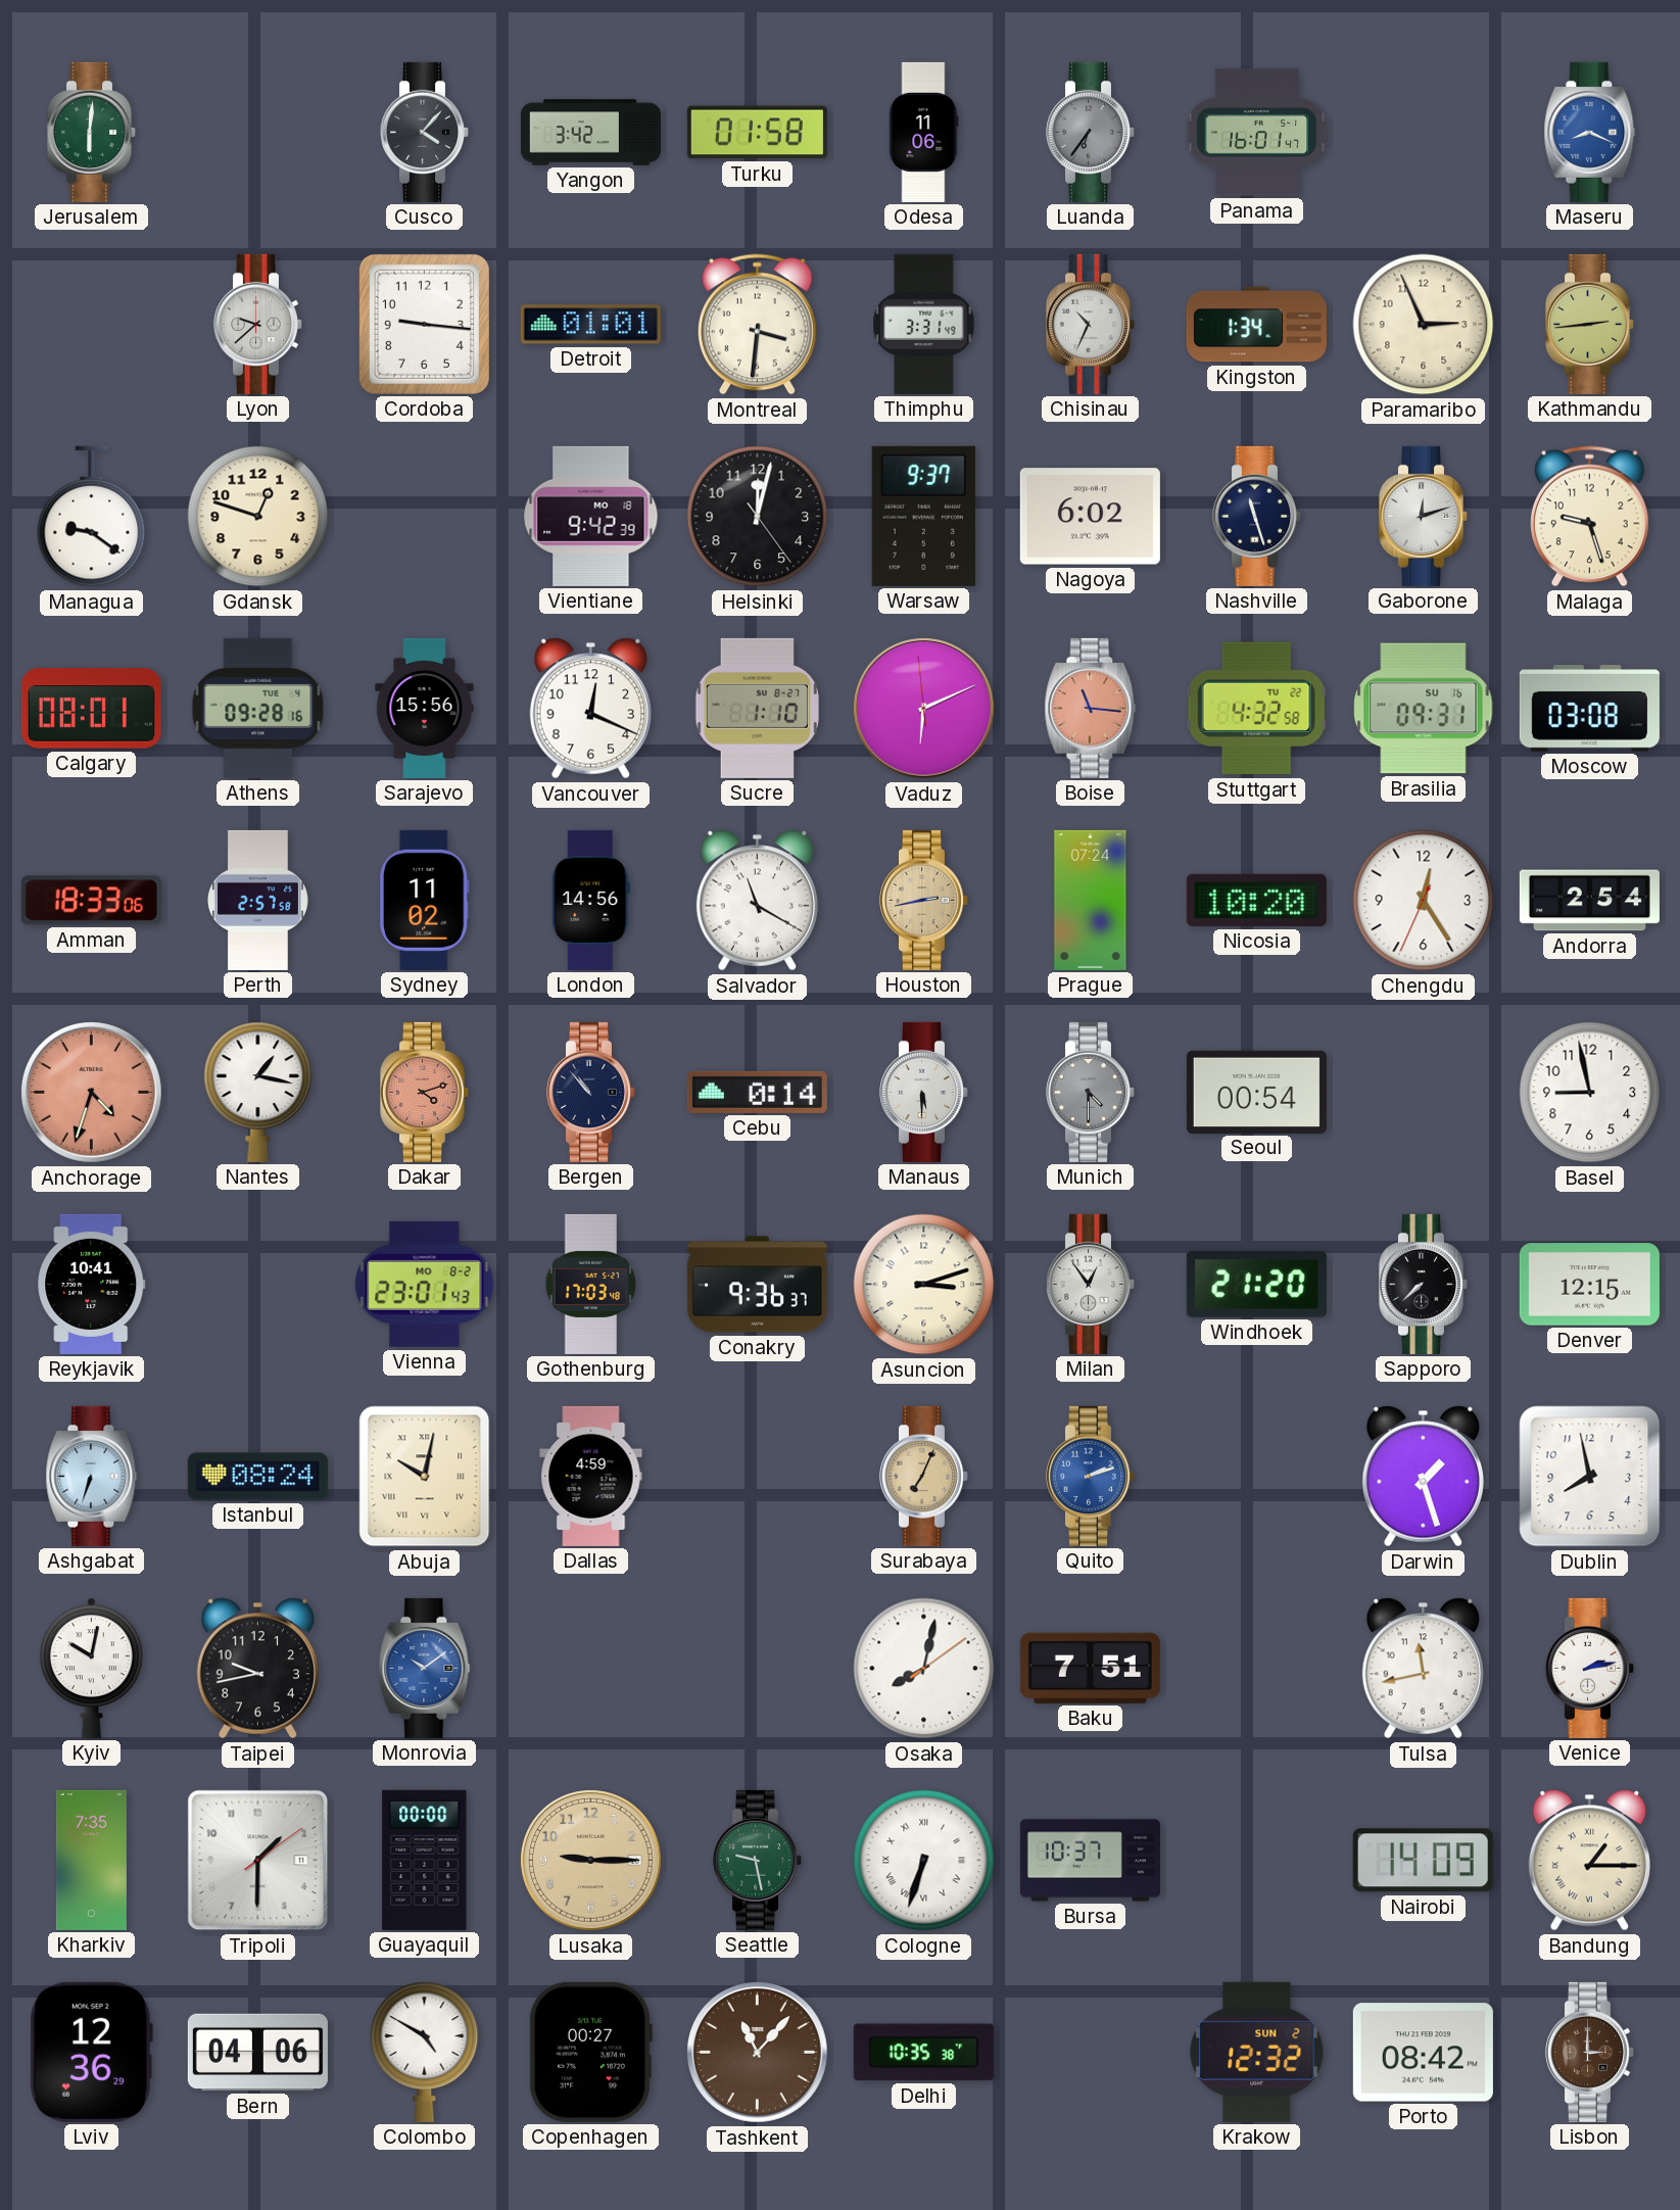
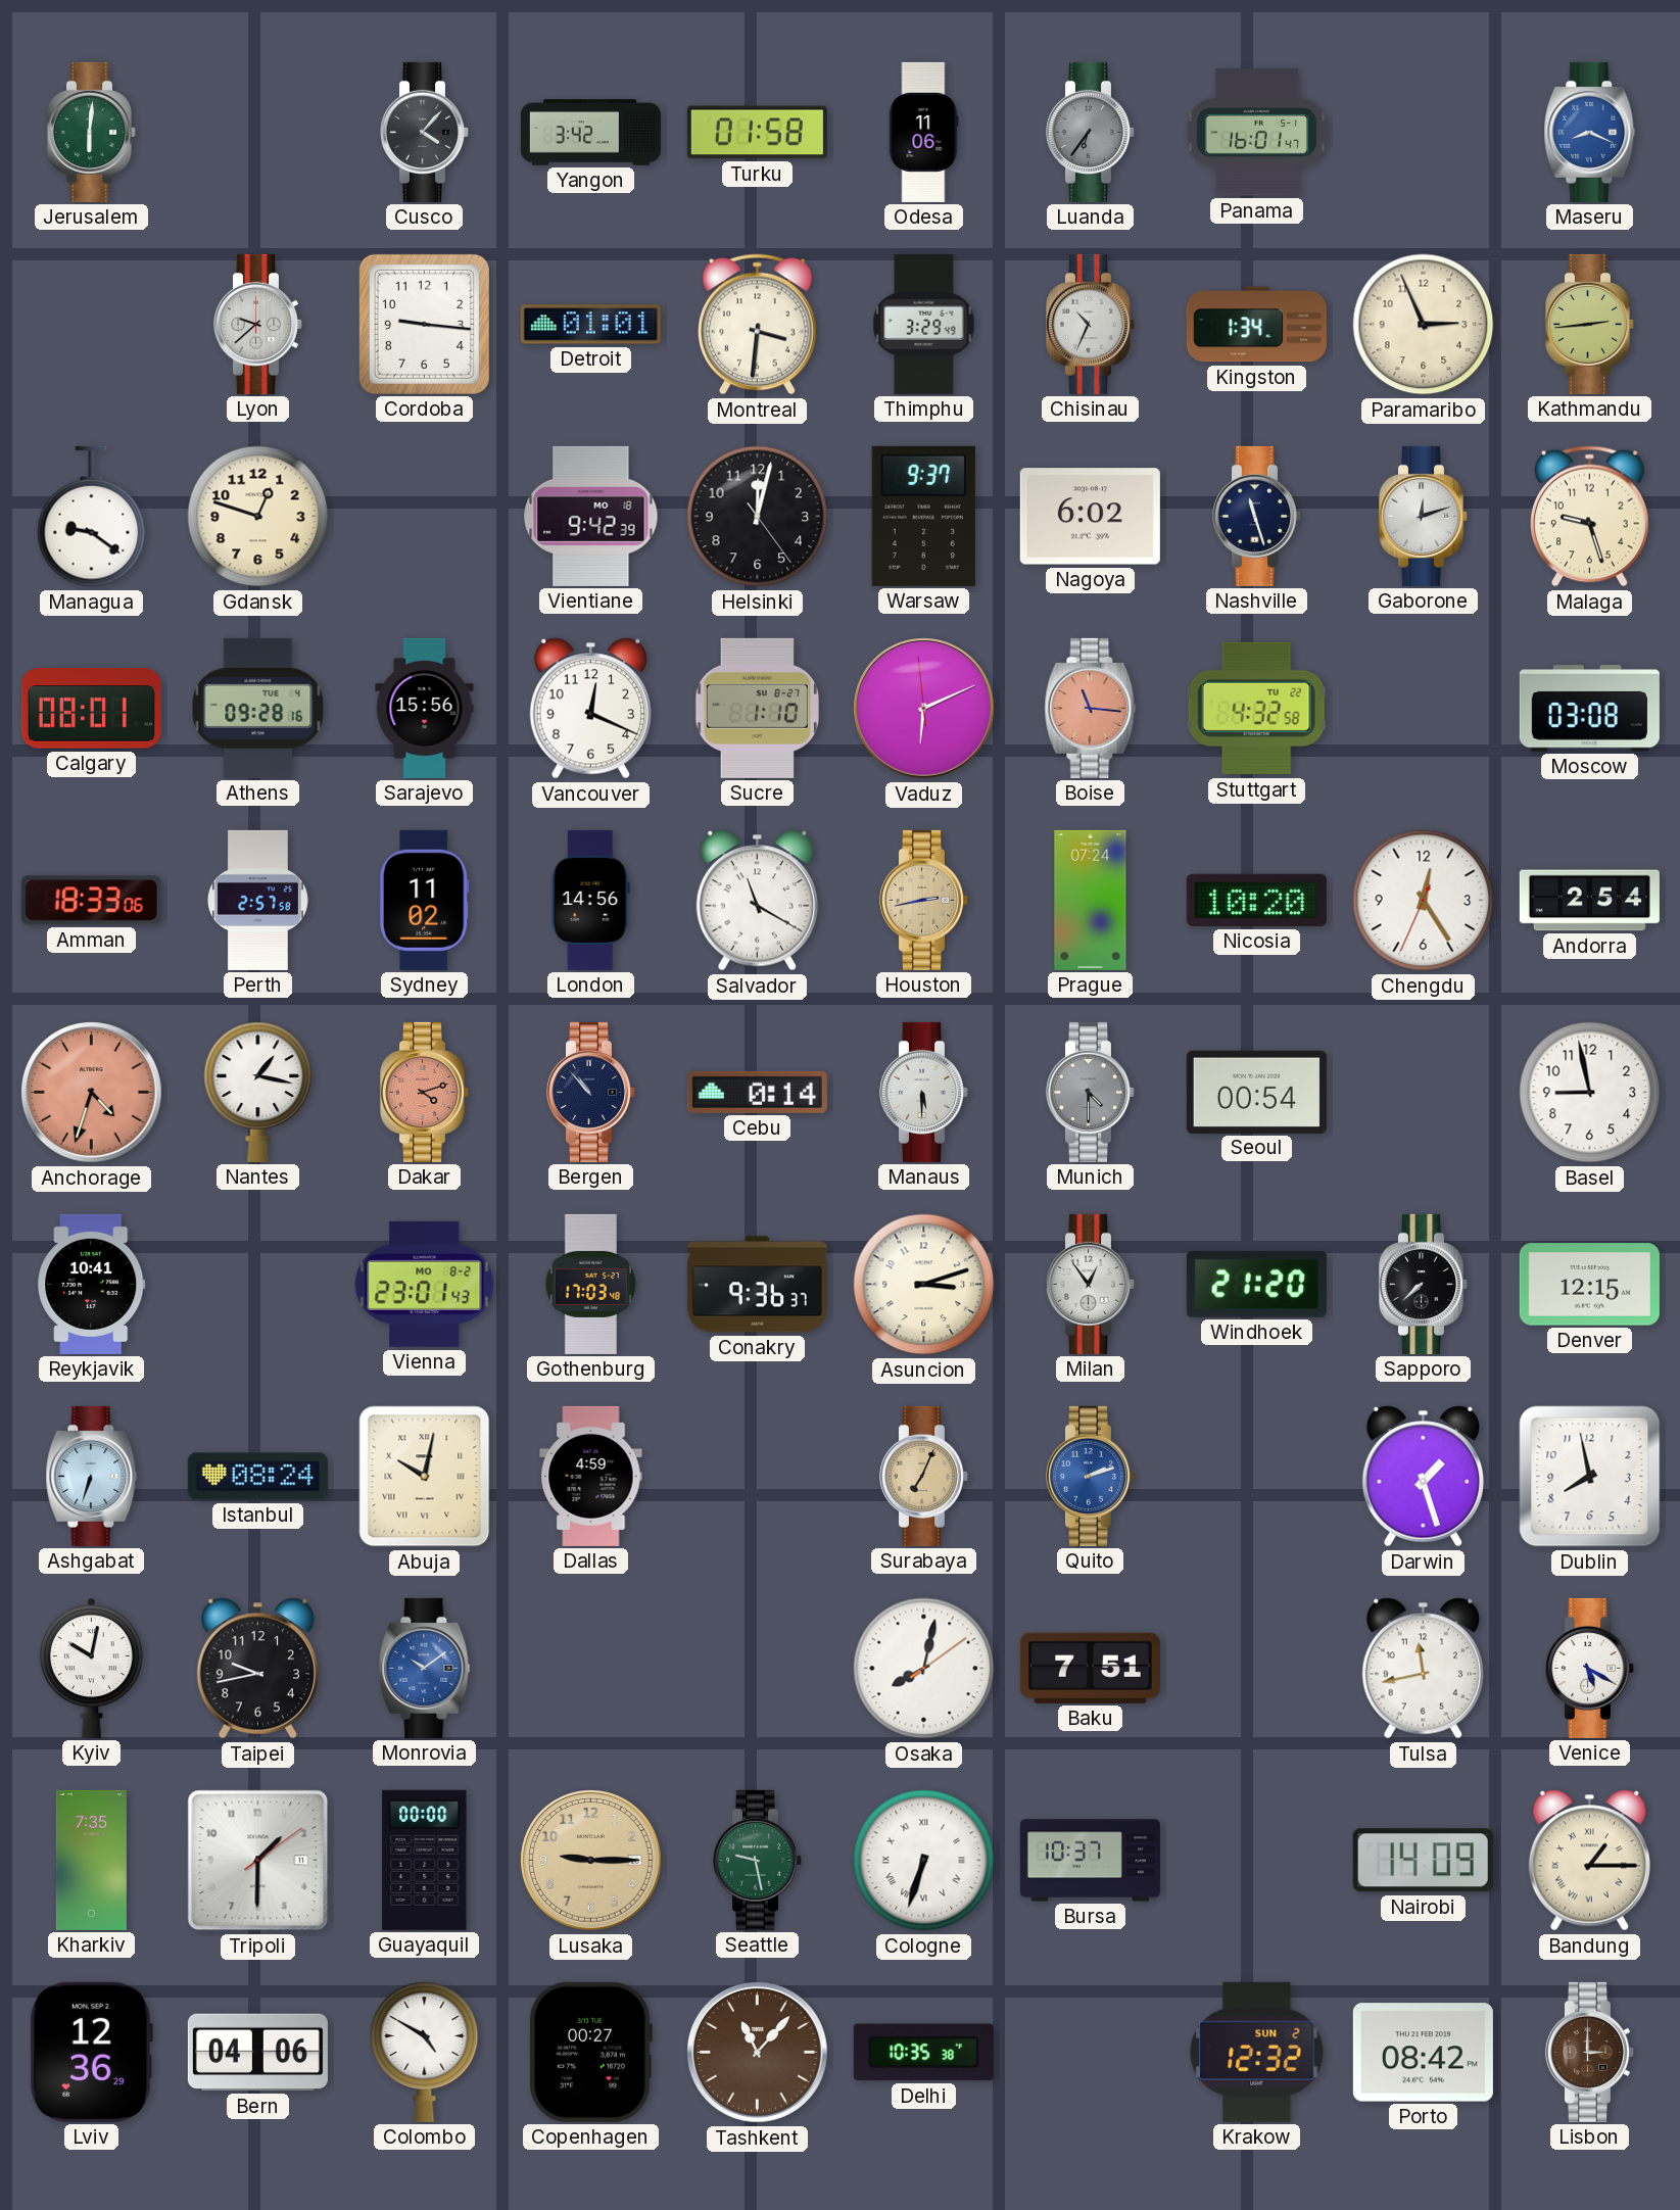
Thimphu: 3:31 -> 3:29
Brasilia: 09:31 -> none
Venice: 2:13 -> 5:20
